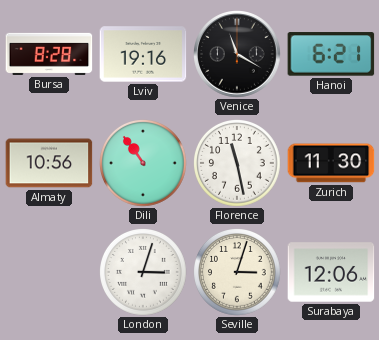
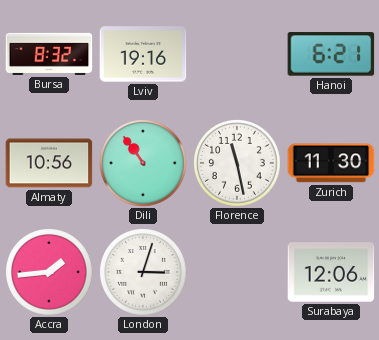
Bursa: 8:28 -> 8:32
Venice: 11:20 -> none
Accra: none -> 1:44
Seville: 3:03 -> none
